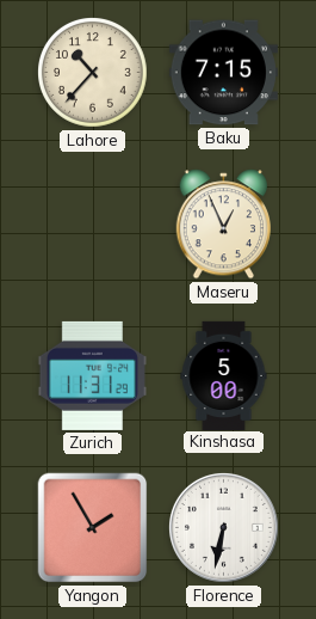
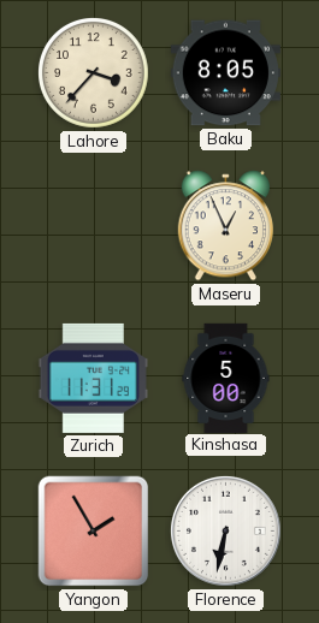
Lahore: 10:37 -> 3:37
Baku: 7:15 -> 8:05
